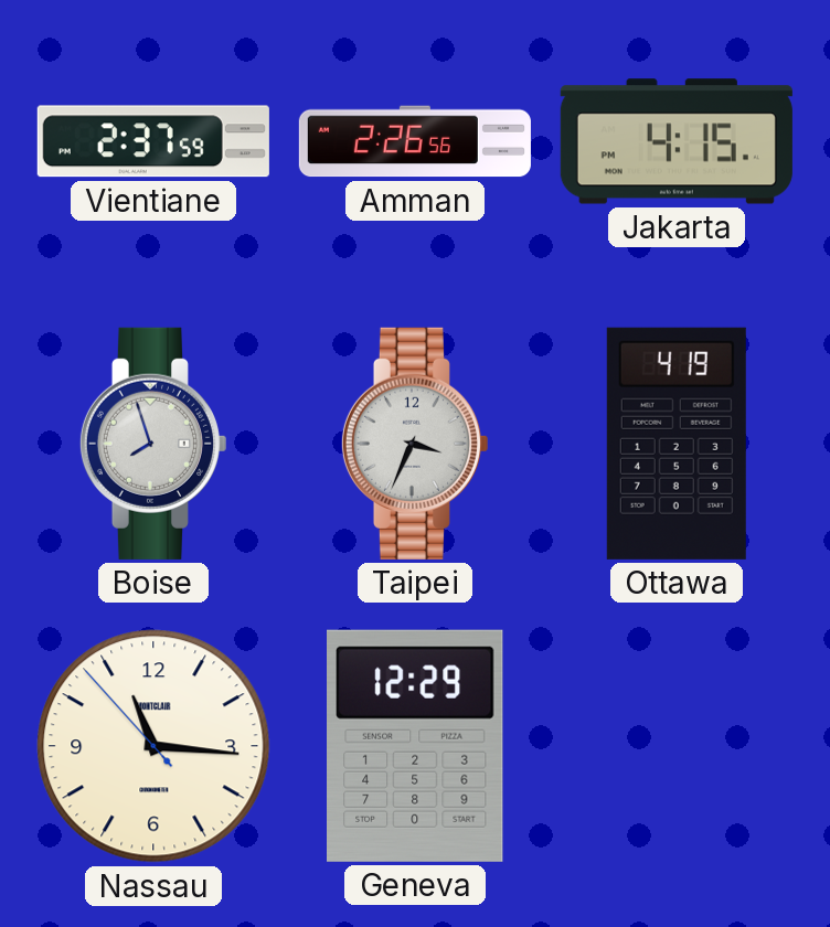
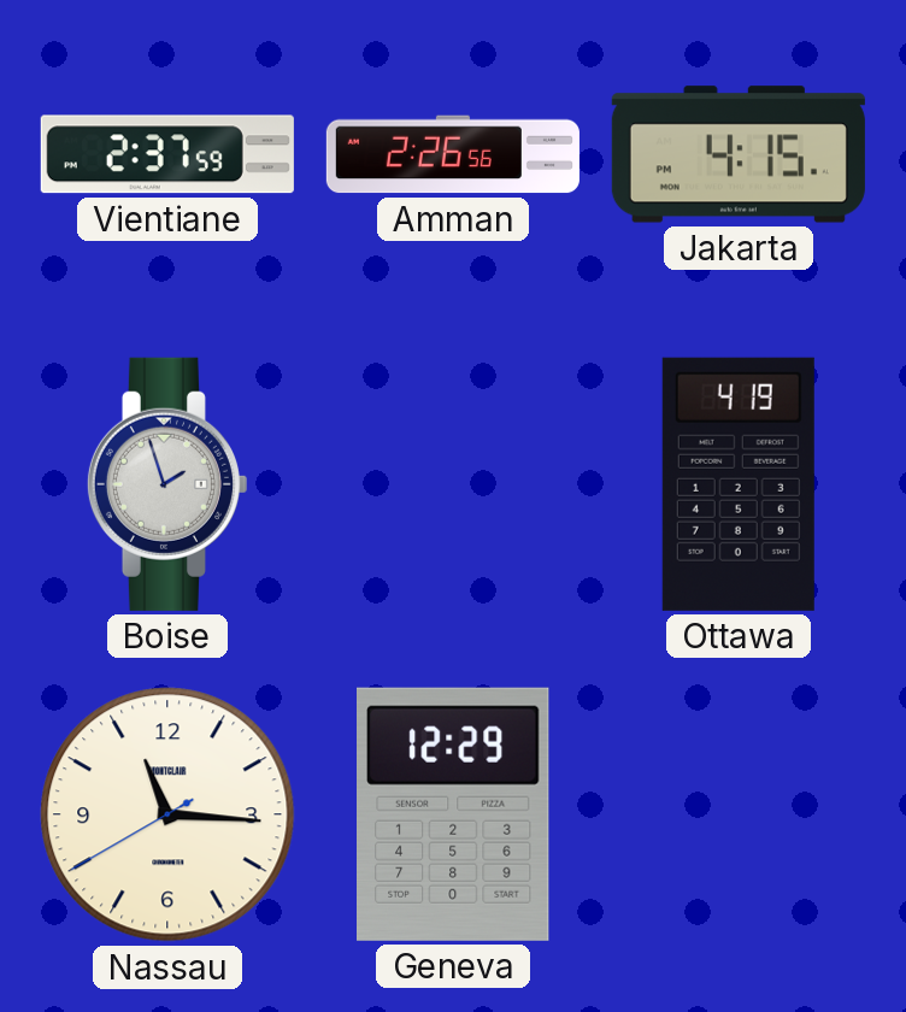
Boise: 7:57 -> 1:57
Taipei: 3:34 -> none
Nassau: 11:15:53 -> 11:15:40
